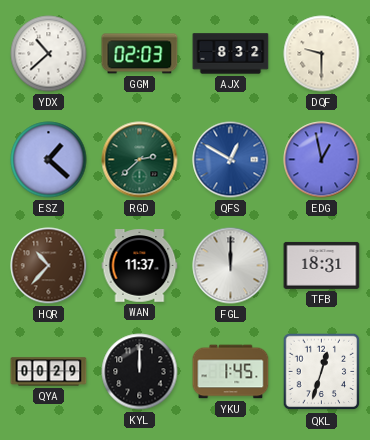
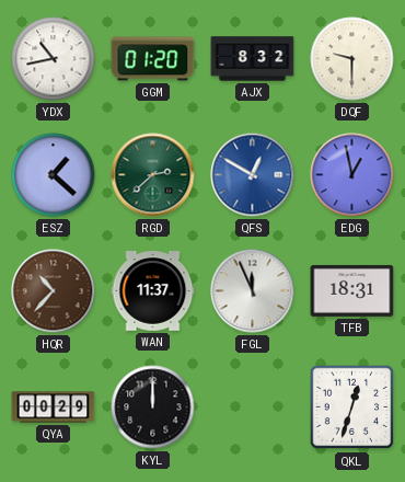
YDX: 10:38 -> 10:43
GGM: 02:03 -> 01:20
FGL: 12:00 -> 11:56
YKU: 1:45 -> none
